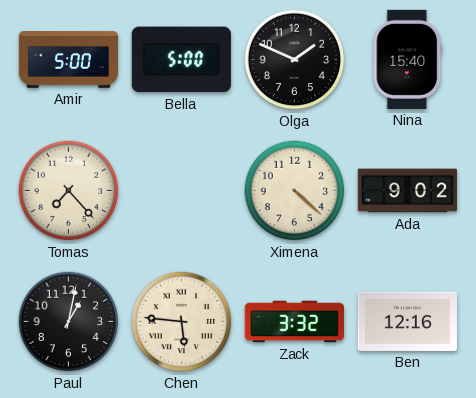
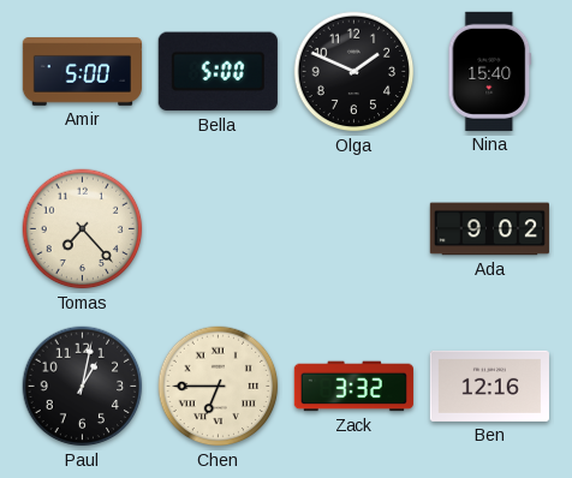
Ximena: 4:22 -> none
Chen: 5:46 -> 6:45
